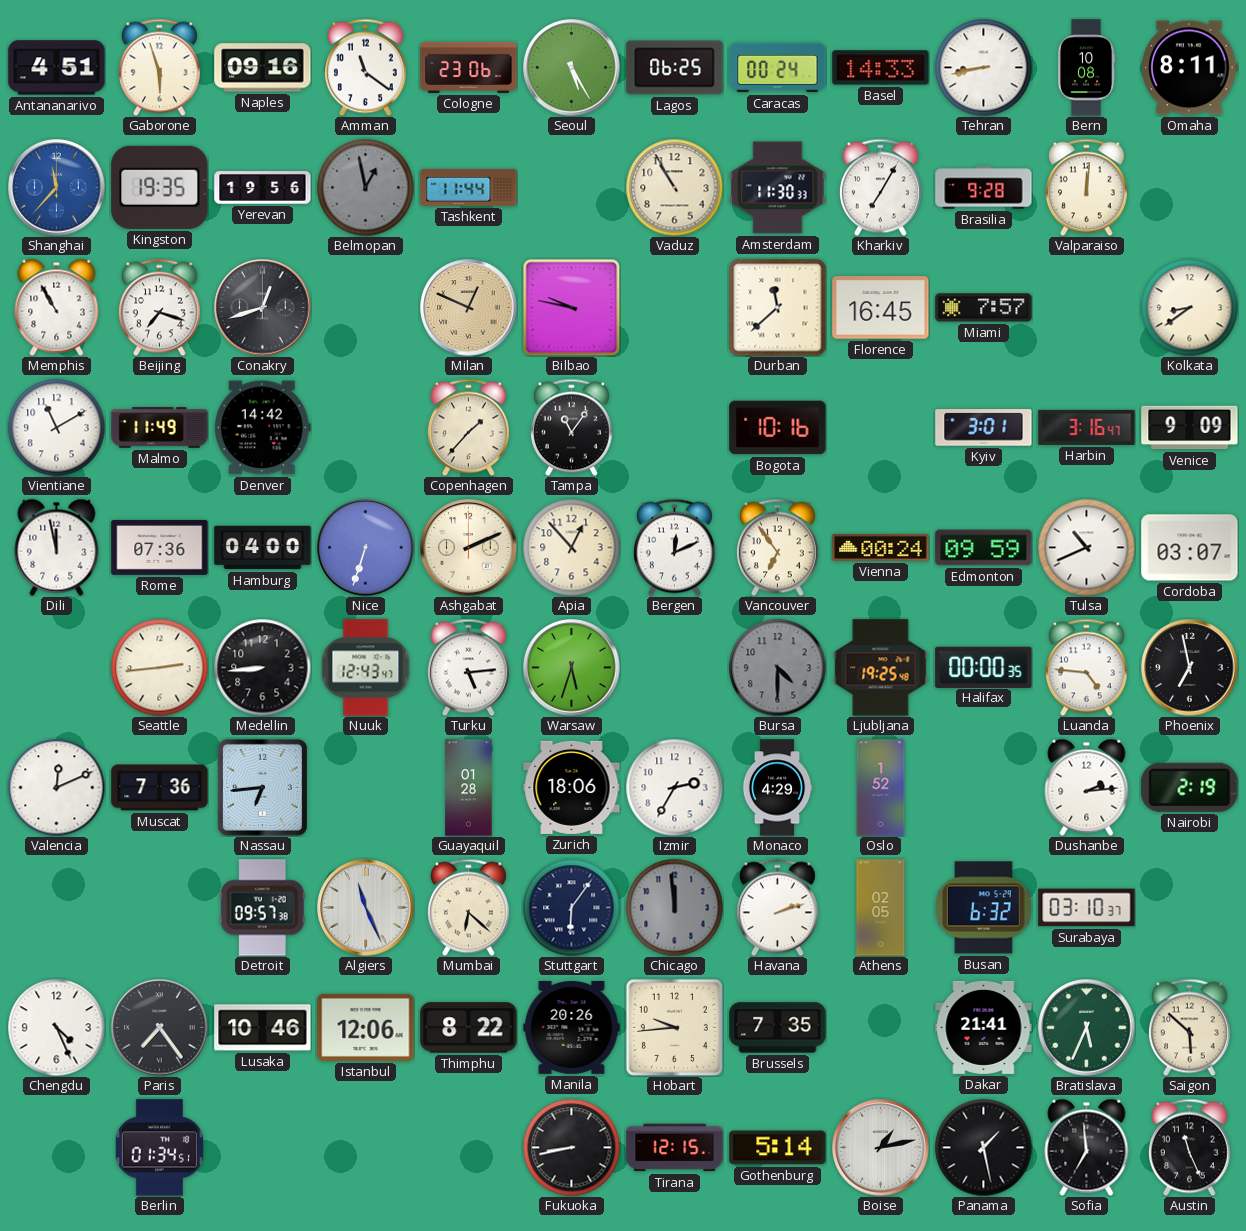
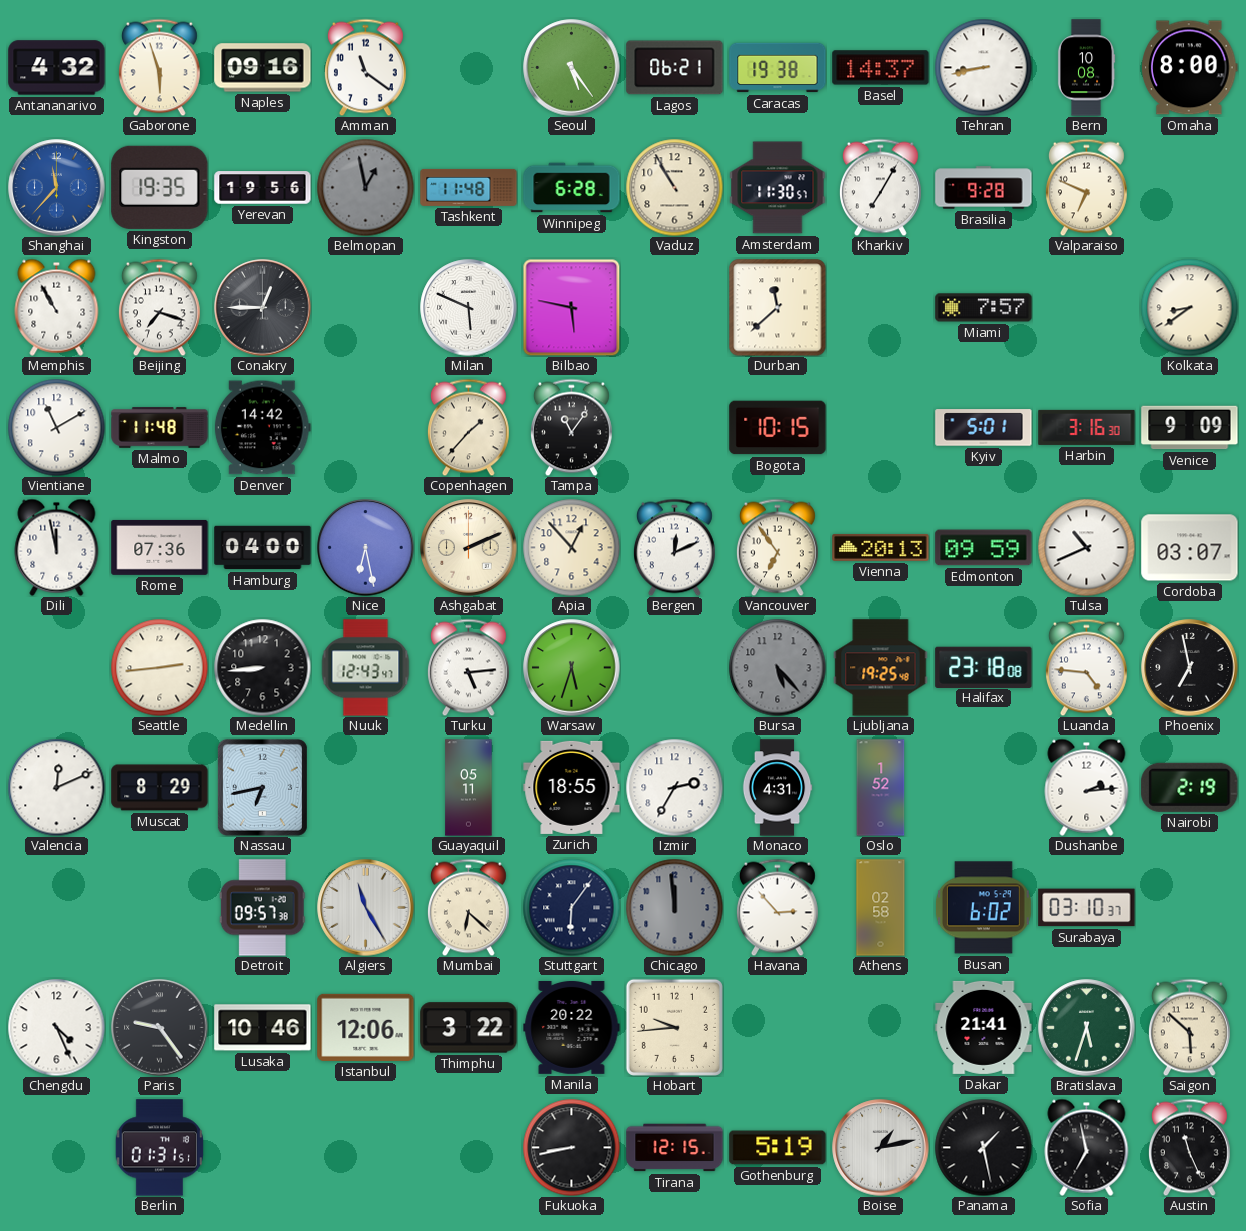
Antananarivo: 4:51 -> 4:32
Cologne: 23:06 -> none
Seoul: 5:25 -> 5:24
Lagos: 06:25 -> 06:21
Caracas: 00:24 -> 19:38
Basel: 14:33 -> 14:37
Omaha: 8:11 -> 8:00
Tashkent: 11:44 -> 11:48
Winnipeg: none -> 6:28
Amsterdam: 11:30:33 -> 11:30:57
Valparaiso: 12:01 -> 6:49
Conakry: 12:42 -> 12:45
Milan: 12:49 -> 5:49
Milan dial: champagne -> white
Bilbao: 9:47 -> 5:47
Florence: 16:45 -> none
Malmo: 11:49 -> 11:48
Bogota: 10:16 -> 10:15
Kyiv: 3:01 -> 5:01
Harbin: 3:16:47 -> 3:16:30
Nice: 6:33 -> 6:28
Vienna: 00:24 -> 20:13
Bursa: 4:30 -> 5:23
Halifax: 00:00 -> 23:18
Muscat: 7:36 -> 8:29
Nassau: 6:44 -> 6:43
Guayaquil: 01:28 -> 05:11
Zurich: 18:06 -> 18:55
Monaco: 4:29 -> 4:31
Algiers: 11:26 -> 11:25
Havana: 2:12 -> 2:53
Athens: 02:05 -> 02:58
Busan: 6:32 -> 6:02
Paris: 7:24 -> 9:24
Thimphu: 8:22 -> 3:22
Manila: 20:26 -> 20:22
Brussels: 7:35 -> none
Bratislava: 5:34 -> 5:33
Berlin: 01:34 -> 01:31
Gothenburg: 5:14 -> 5:19
Sofia: 6:59 -> 6:58
